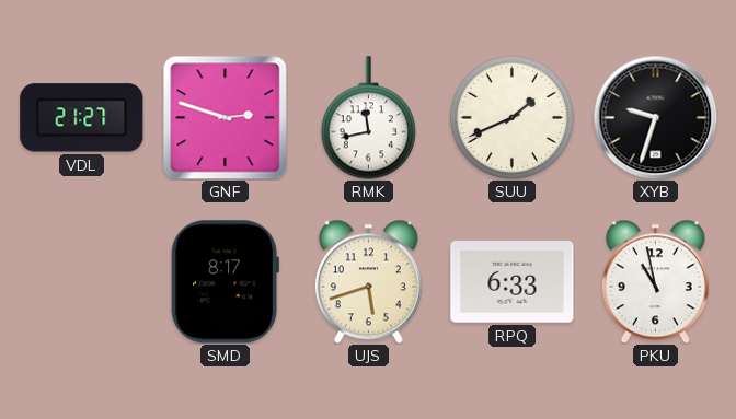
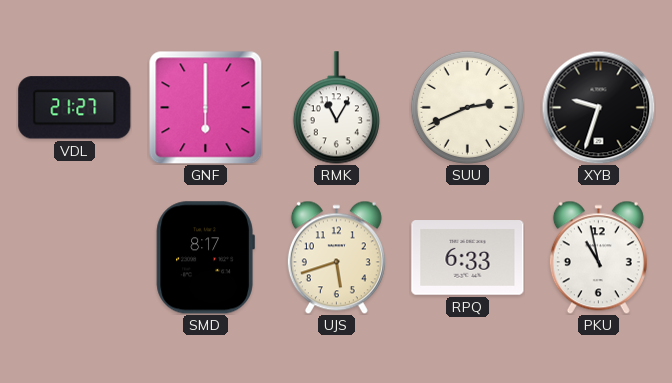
GNF: 2:48 -> 6:00
RMK: 11:43 -> 11:05
SUU: 1:41 -> 2:41
